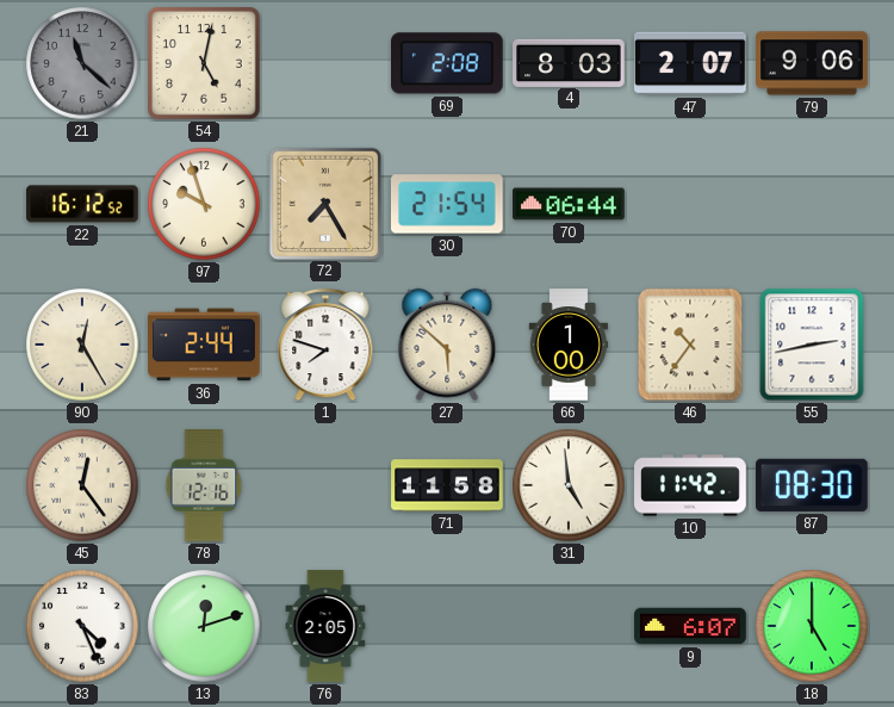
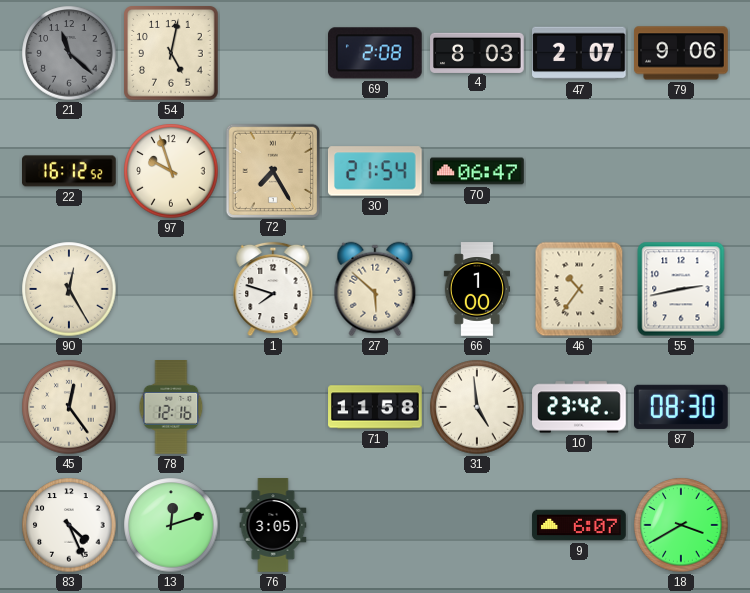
70: 06:44 -> 06:47
36: 2:44 -> none
10: 11:42 -> 23:42
76: 2:05 -> 3:05
18: 5:00 -> 3:40
